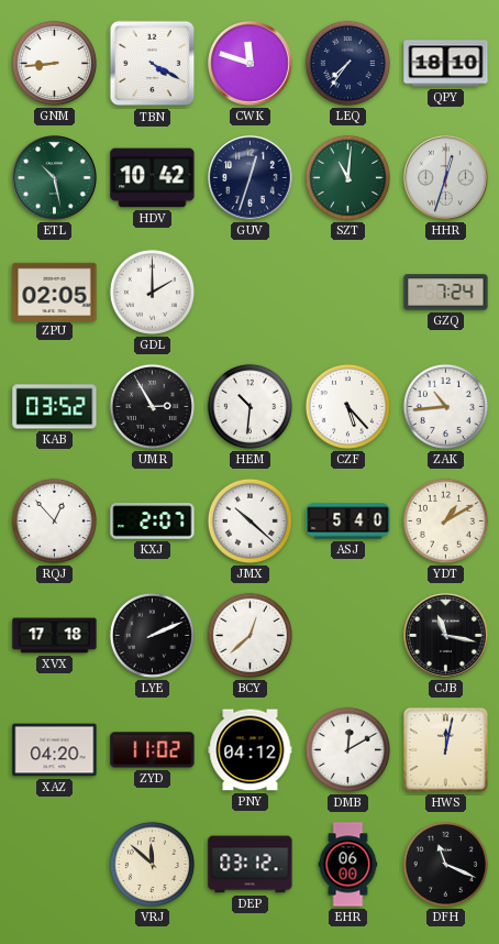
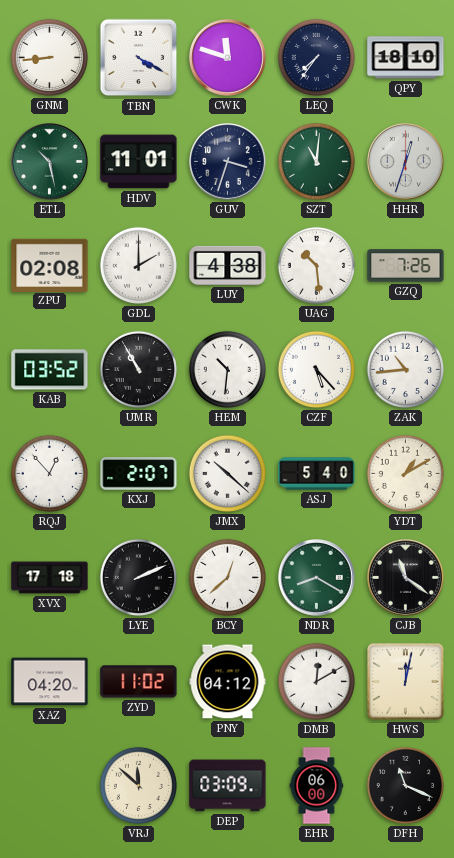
HDV: 10:42 -> 11:01
GUV: 12:33 -> 3:33
ZPU: 02:05 -> 02:08
LUY: none -> 4:38
UAG: none -> 10:29
GZQ: 7:24 -> 7:26
UMR: 2:55 -> 10:55
NDR: none -> 8:20
CJB: 11:17 -> 11:21
DEP: 03:12 -> 03:09
